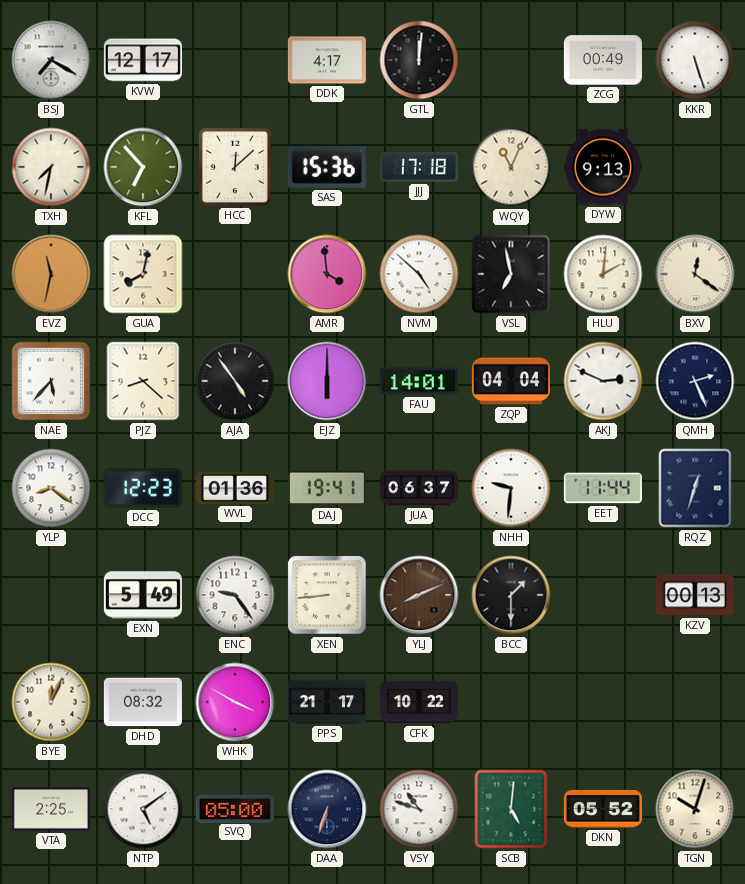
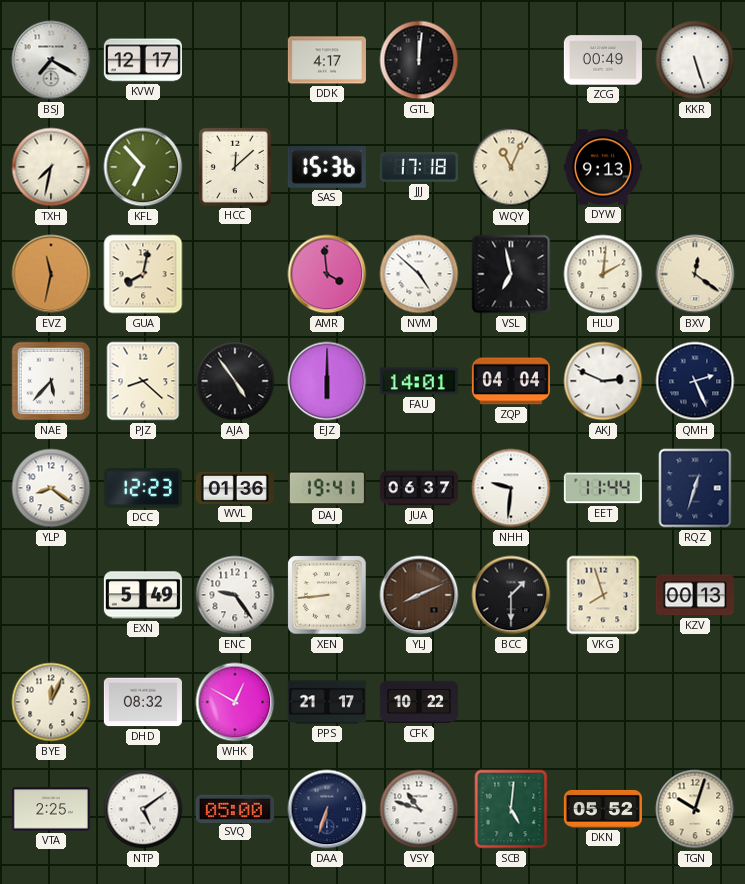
VKG: none -> 7:57
WHK: 3:50 -> 12:50
